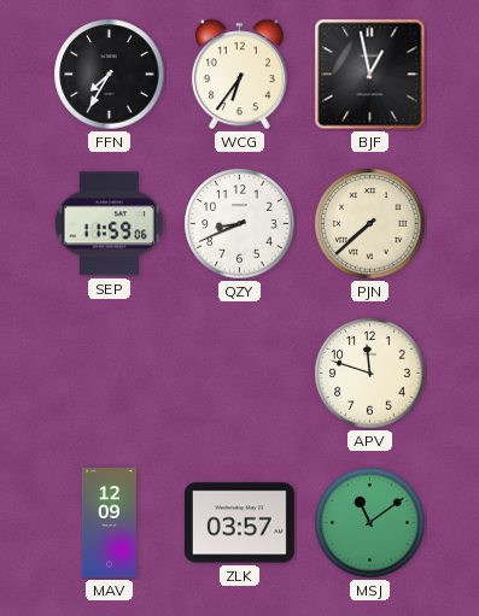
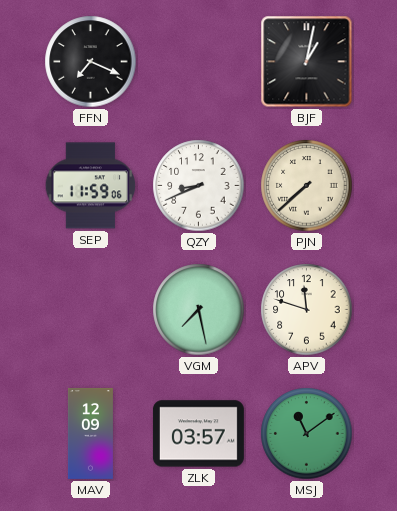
FFN: 7:35 -> 7:19
WCG: 6:36 -> none
BJF: 12:58 -> 1:02
VGM: none -> 7:28
